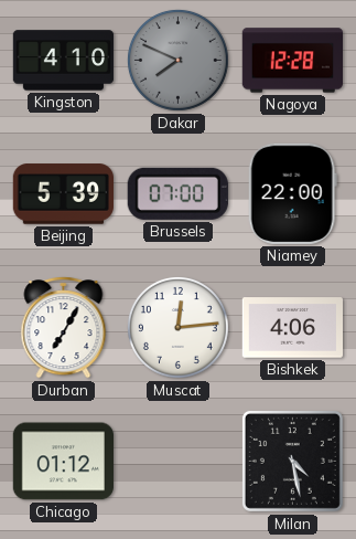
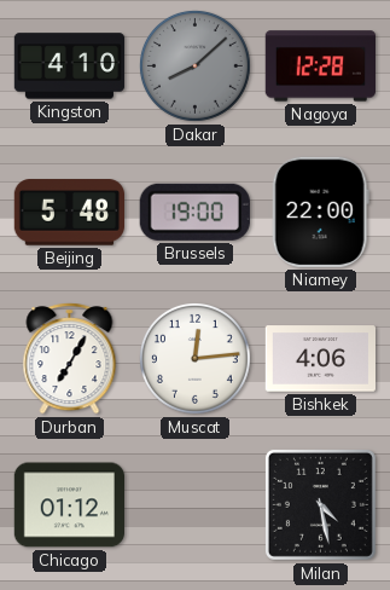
Dakar: 7:49 -> 8:08
Beijing: 5:39 -> 5:48
Brussels: 07:00 -> 19:00
